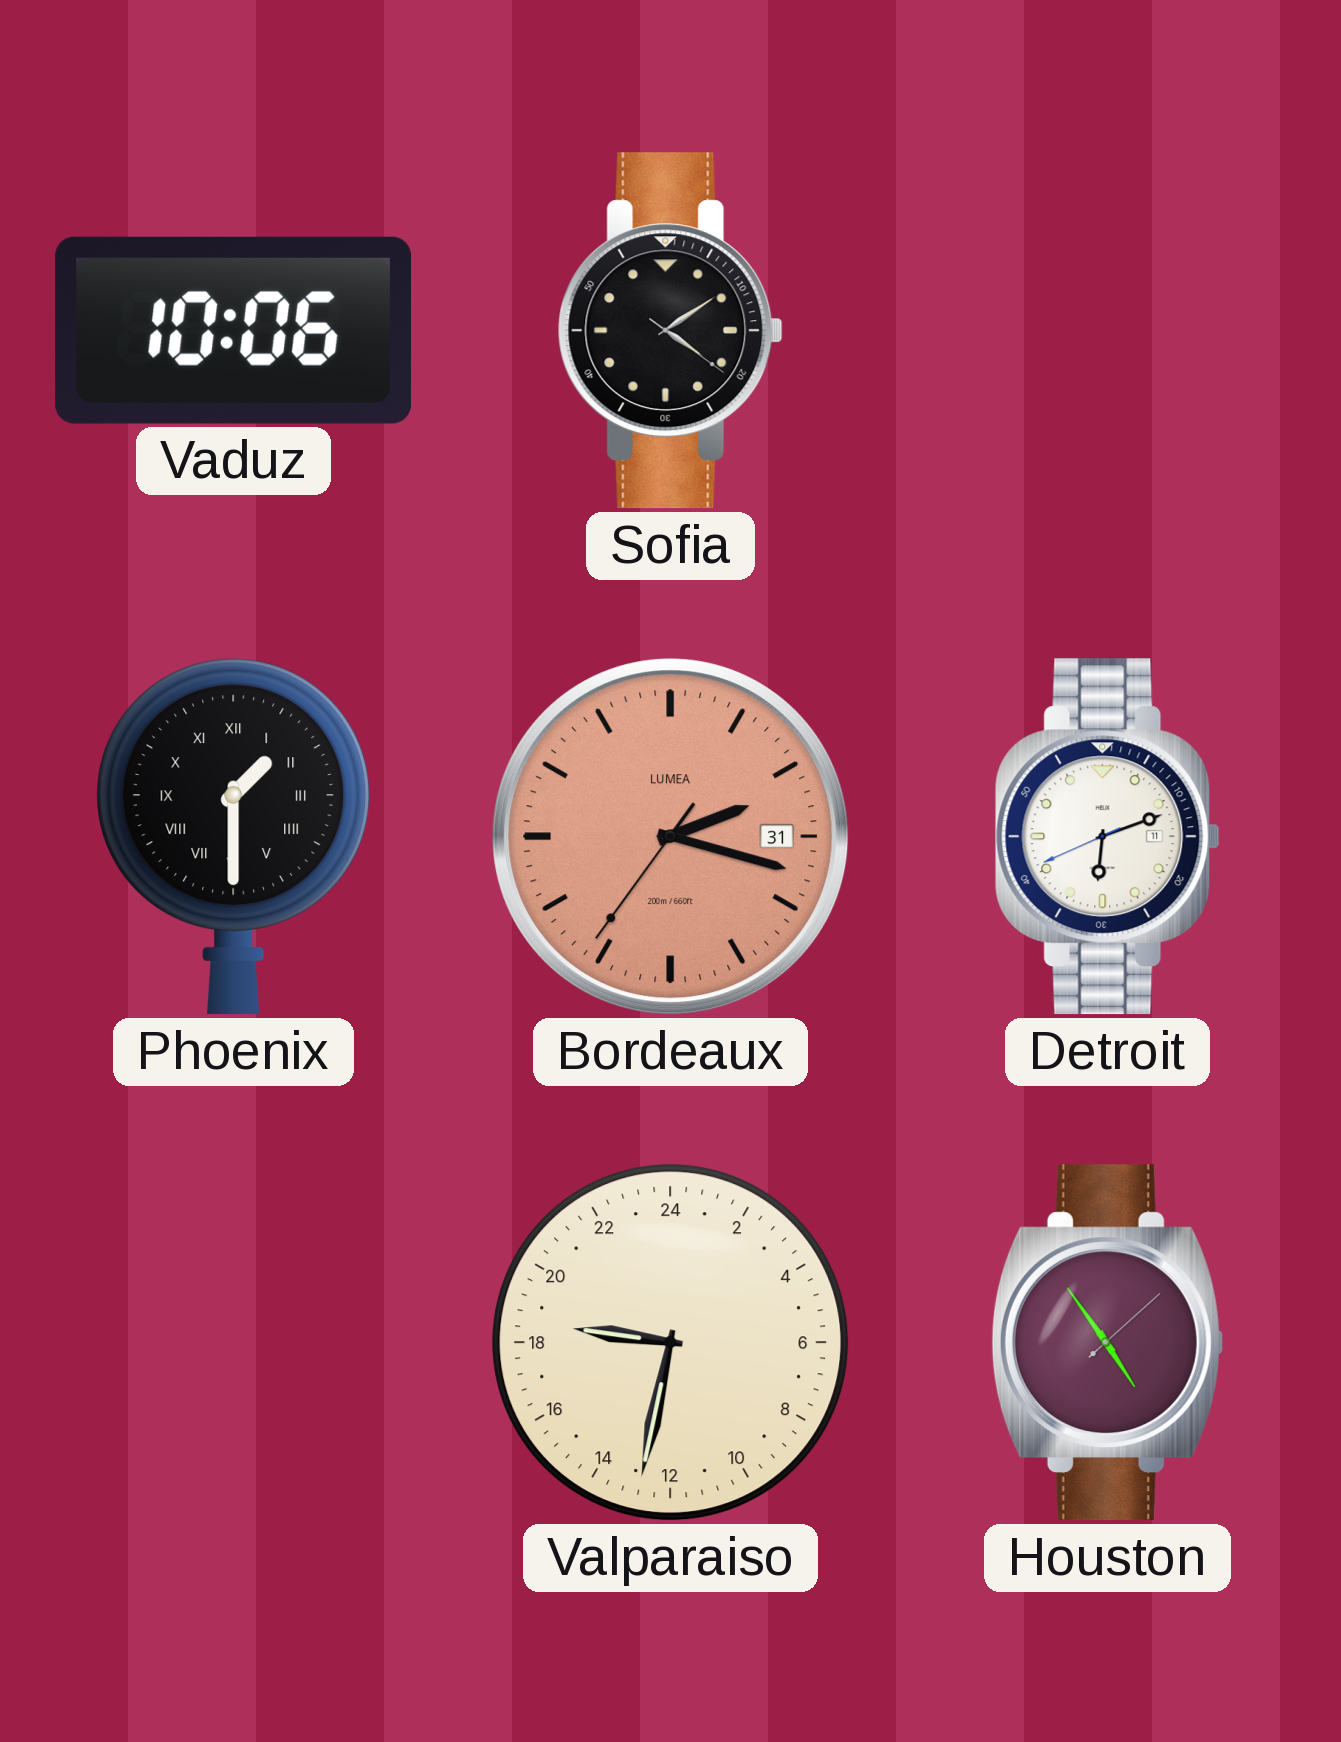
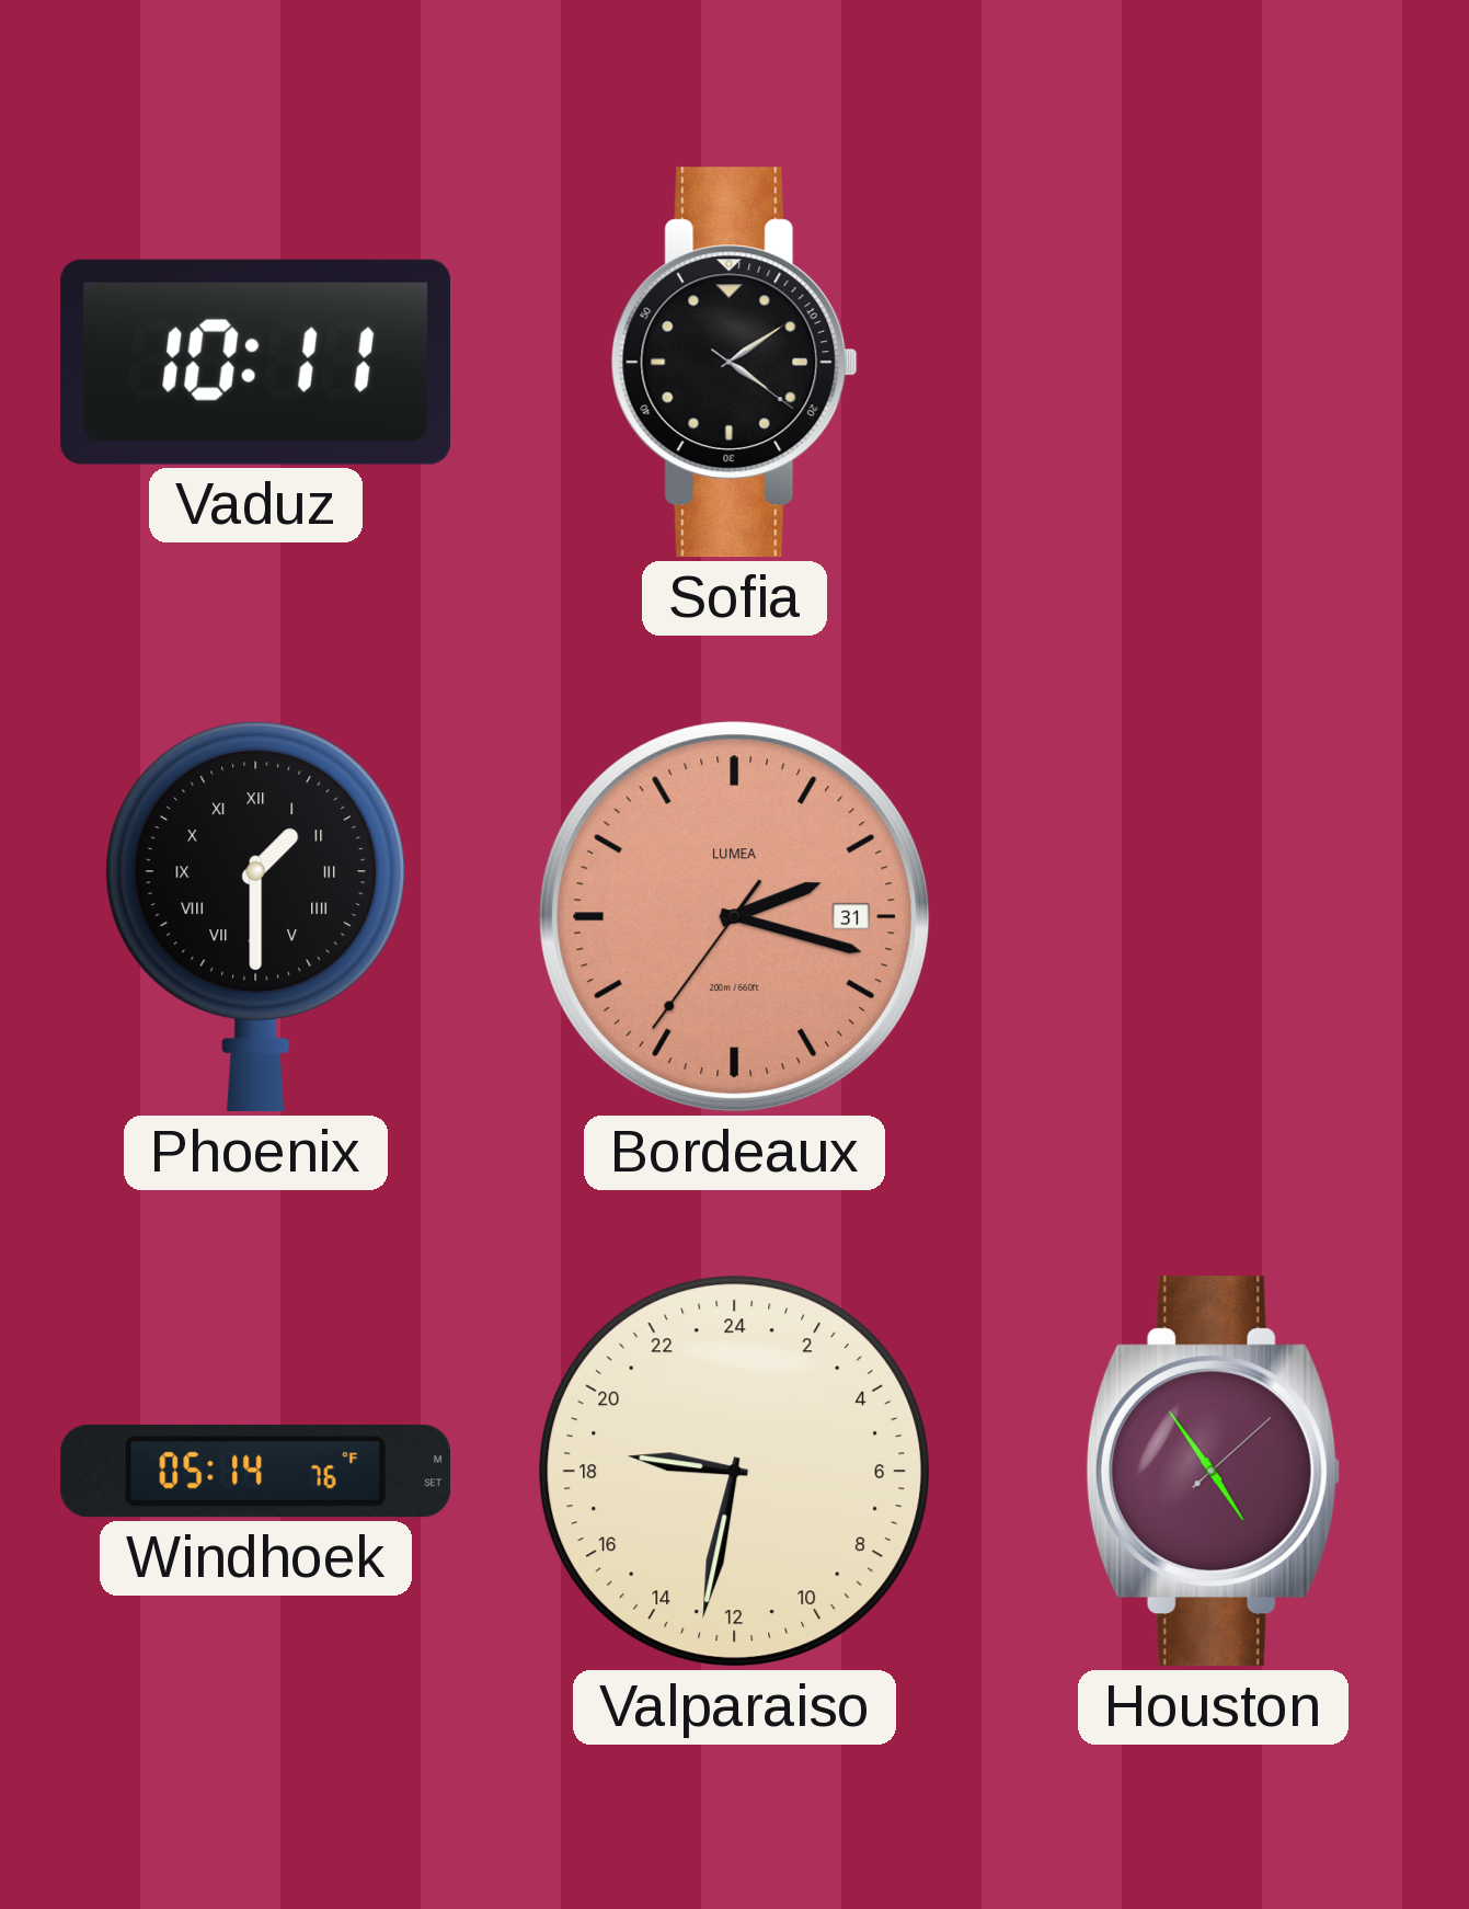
Vaduz: 10:06 -> 10:11
Detroit: 6:11 -> none
Windhoek: none -> 05:14
